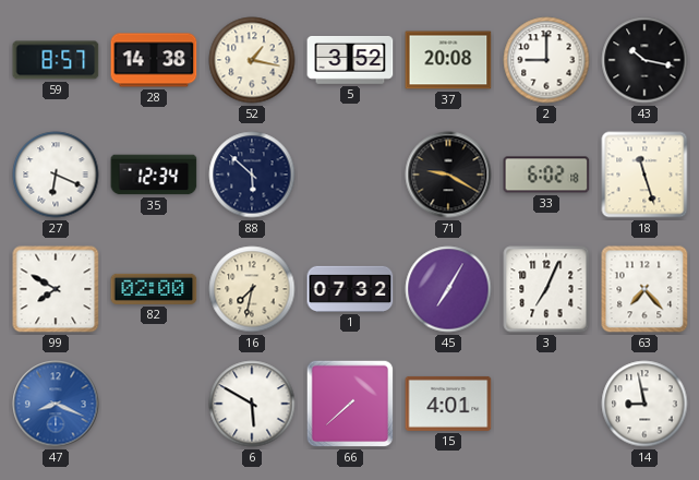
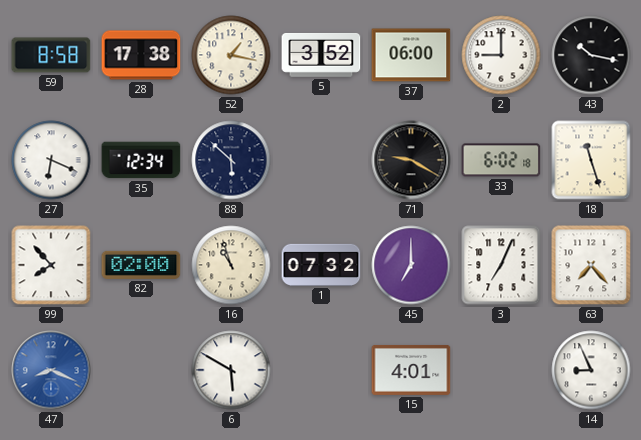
59: 8:57 -> 8:58
28: 14:38 -> 17:38
37: 20:08 -> 06:00
99: 7:50 -> 7:53
16: 7:32 -> 10:57
45: 7:05 -> 7:00
66: 7:38 -> none
14: 8:58 -> 8:56
